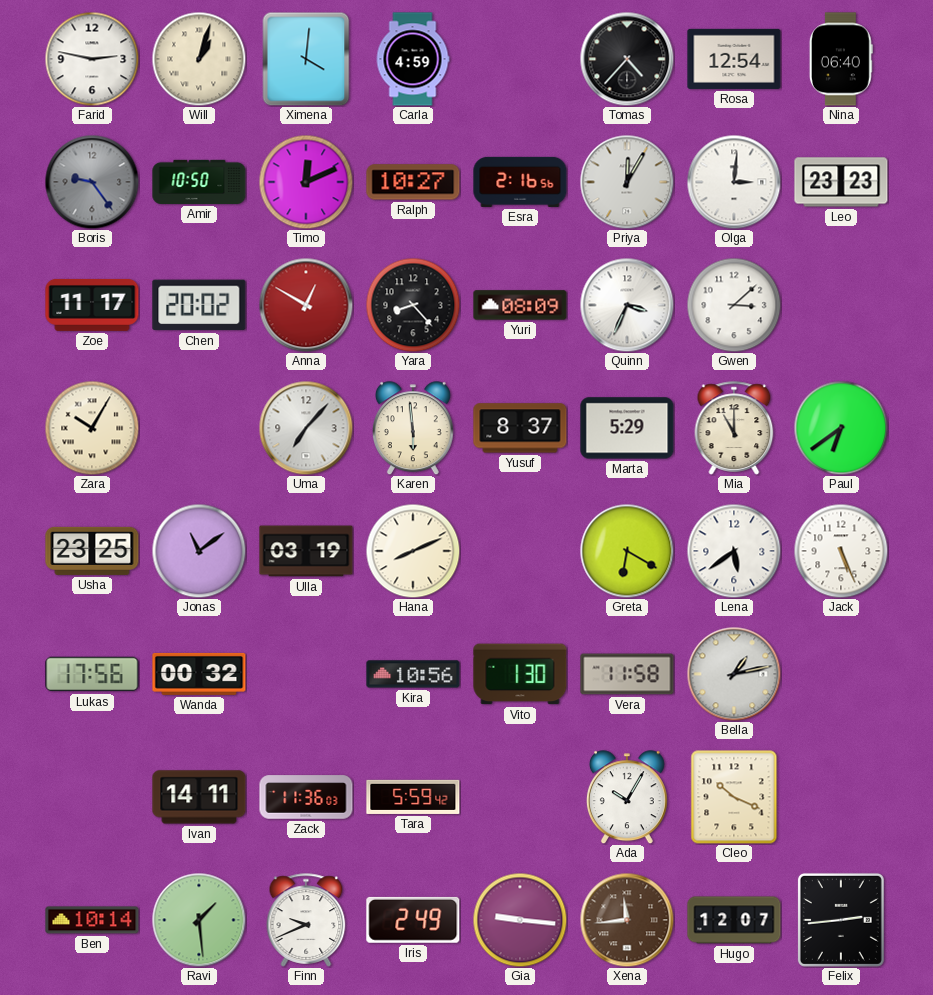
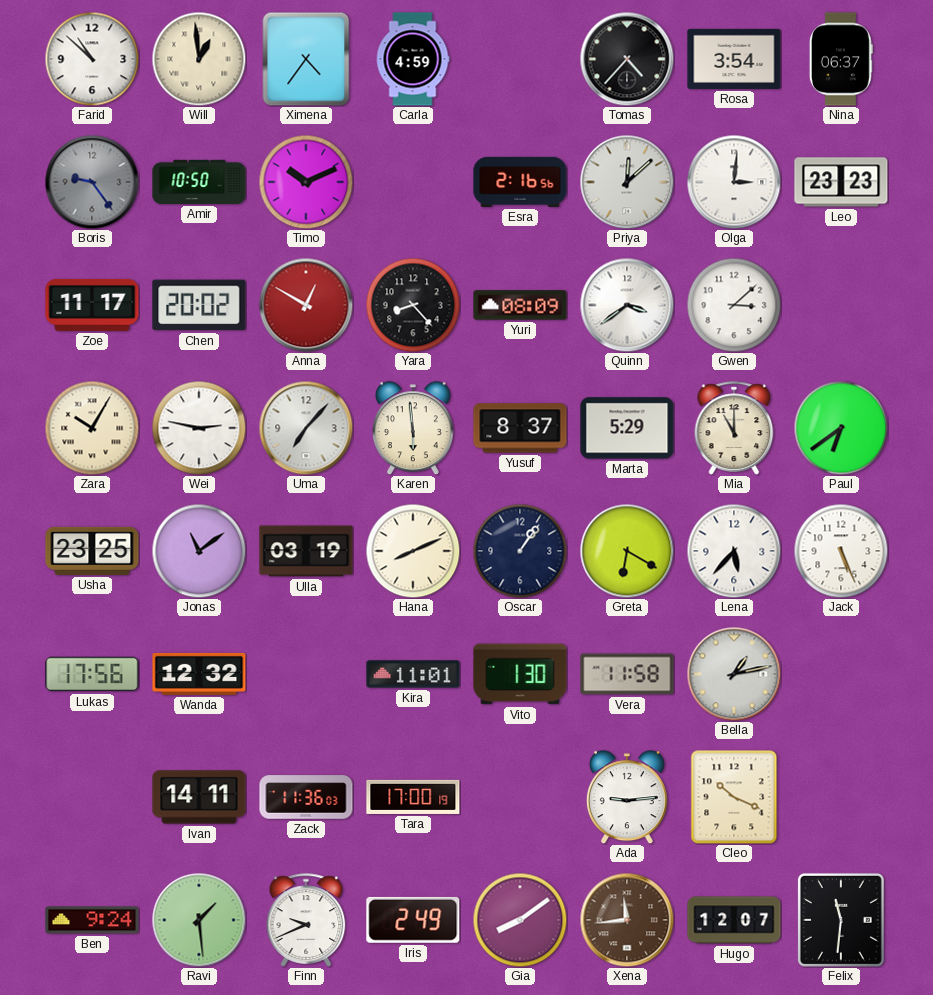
Farid: 2:47 -> 10:52
Will: 1:03 -> 12:59
Ximena: 4:01 -> 4:36
Rosa: 12:54 -> 3:54
Nina: 06:40 -> 06:37
Timo: 12:11 -> 10:11
Ralph: 10:27 -> none
Priya: 12:05 -> 12:08
Quinn: 3:34 -> 3:39
Wei: none -> 2:47
Oscar: none -> 1:06
Lena: 5:39 -> 5:37
Wanda: 00:32 -> 12:32
Kira: 10:56 -> 11:01
Tara: 5:59 -> 17:00
Ada: 10:05 -> 9:14
Ben: 10:14 -> 9:24
Gia: 9:16 -> 8:09
Felix: 2:44 -> 11:31
